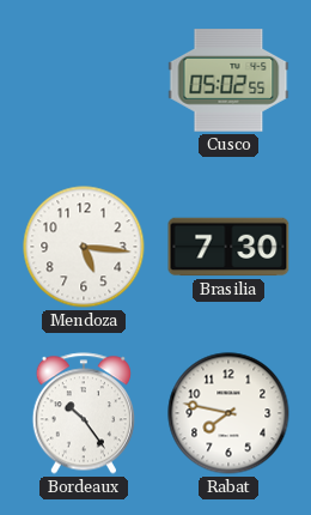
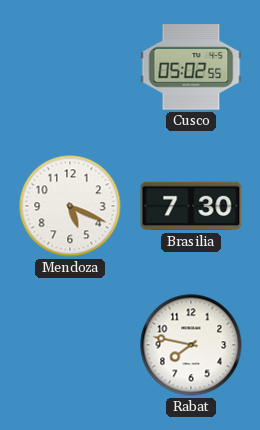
Mendoza: 5:16 -> 5:19
Bordeaux: 10:24 -> none
